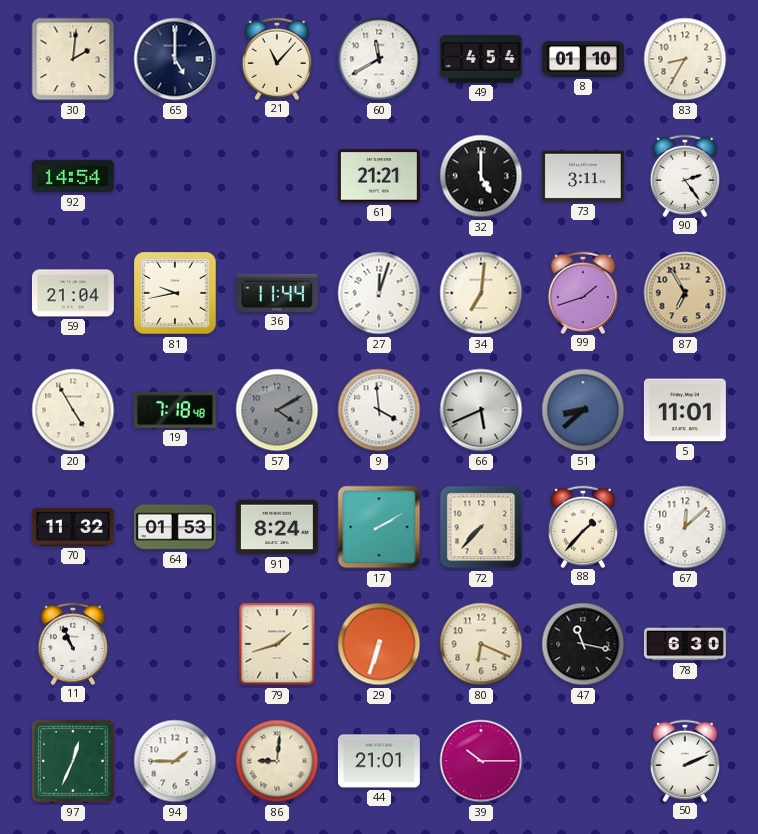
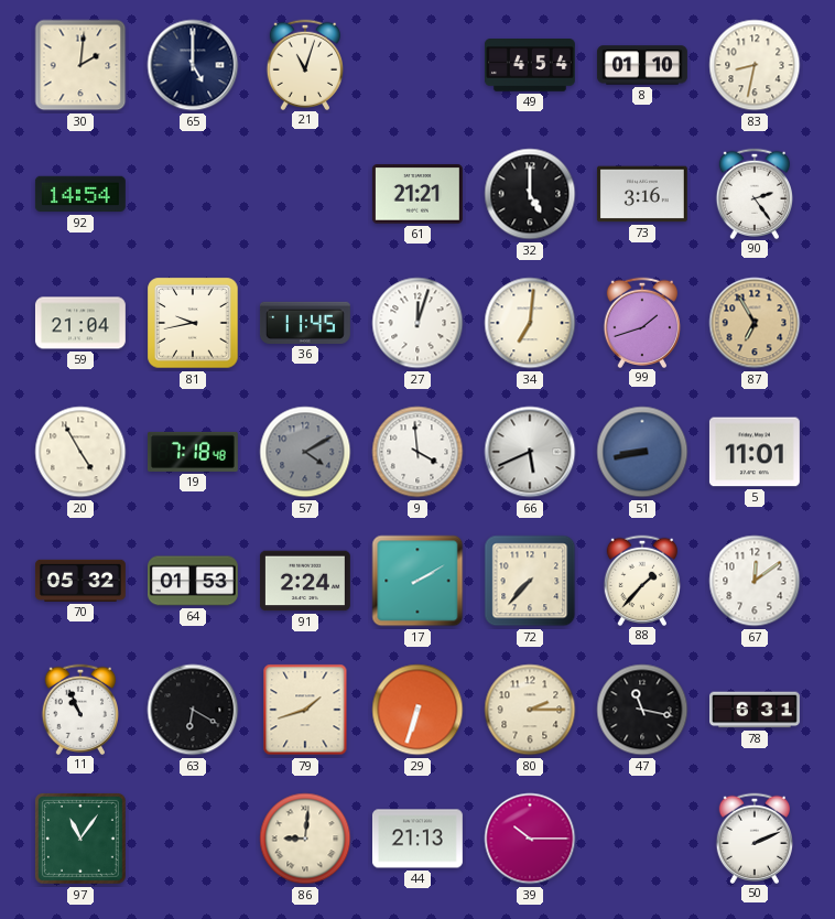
21: 11:07 -> 11:03
60: 11:40 -> none
83: 8:35 -> 8:32
73: 3:11 -> 3:16
36: 11:44 -> 11:45
51: 8:38 -> 8:43
70: 11:32 -> 05:32
91: 8:24 -> 2:24
67: 12:08 -> 12:09
63: none -> 6:20
80: 6:19 -> 2:15
78: 6:30 -> 6:31
97: 12:34 -> 11:06
94: 1:45 -> none
44: 21:01 -> 21:13
